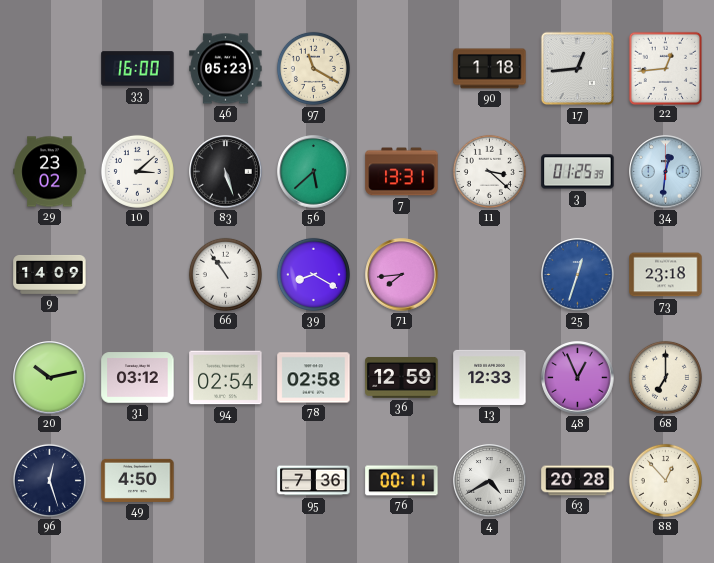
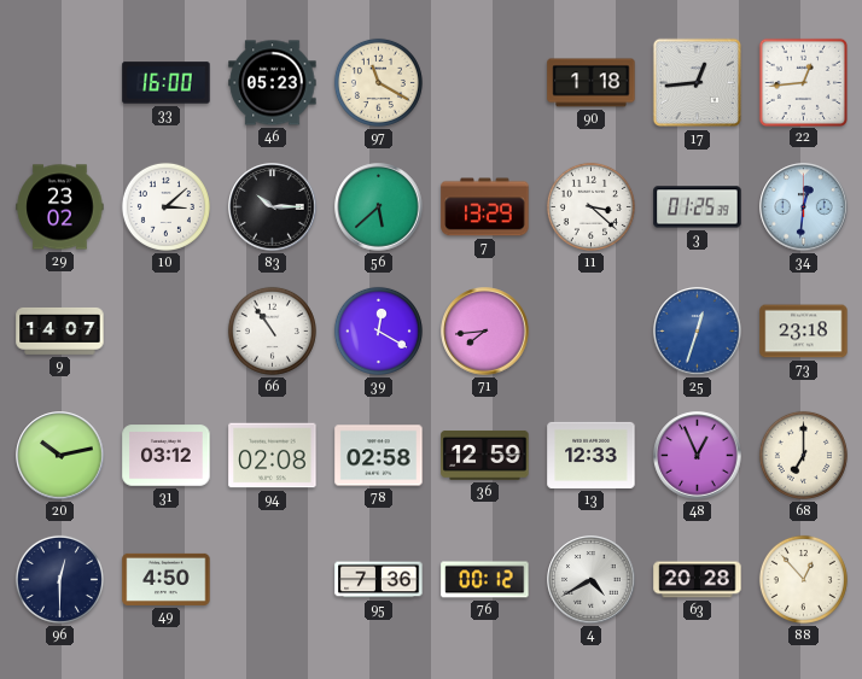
83: 5:27 -> 10:15
7: 13:31 -> 13:29
9: 14:09 -> 14:07
39: 8:20 -> 12:20
94: 02:54 -> 02:08
96: 12:27 -> 12:30
76: 00:11 -> 00:12
